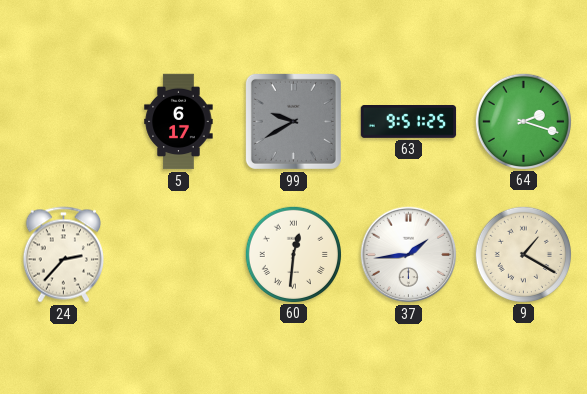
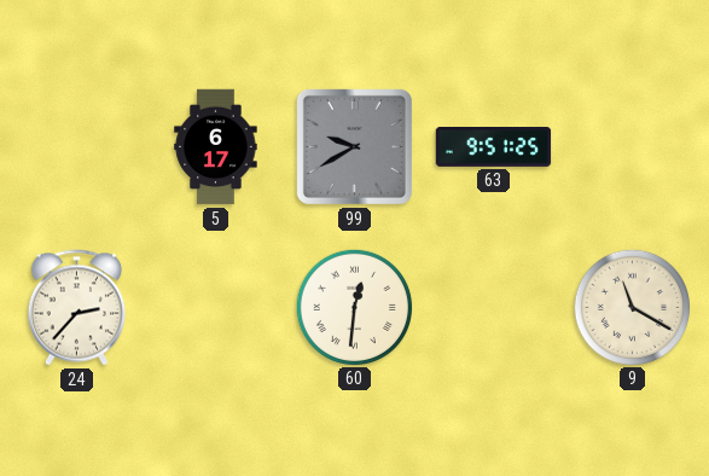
64: 2:18 -> none
37: 1:44 -> none
9: 1:20 -> 11:20
